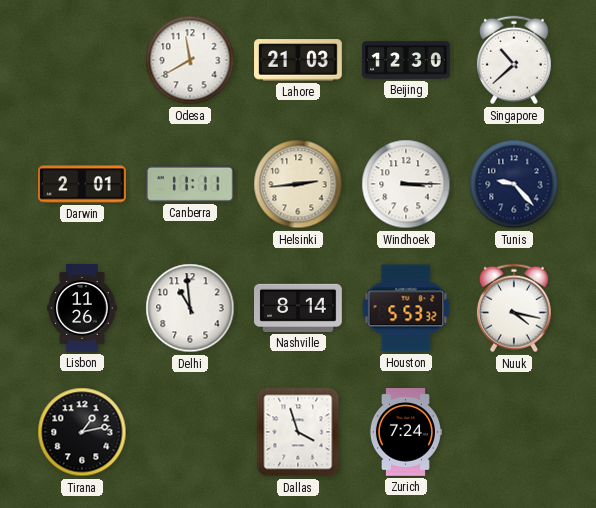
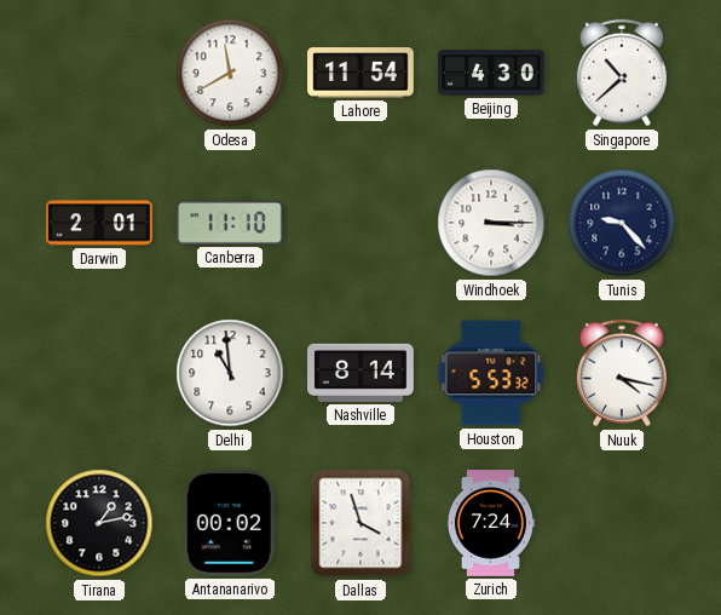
Lahore: 21:03 -> 11:54
Beijing: 12:30 -> 4:30
Canberra: 11:11 -> 11:10
Helsinki: 2:44 -> none
Lisbon: 11:26 -> none
Antananarivo: none -> 00:02
